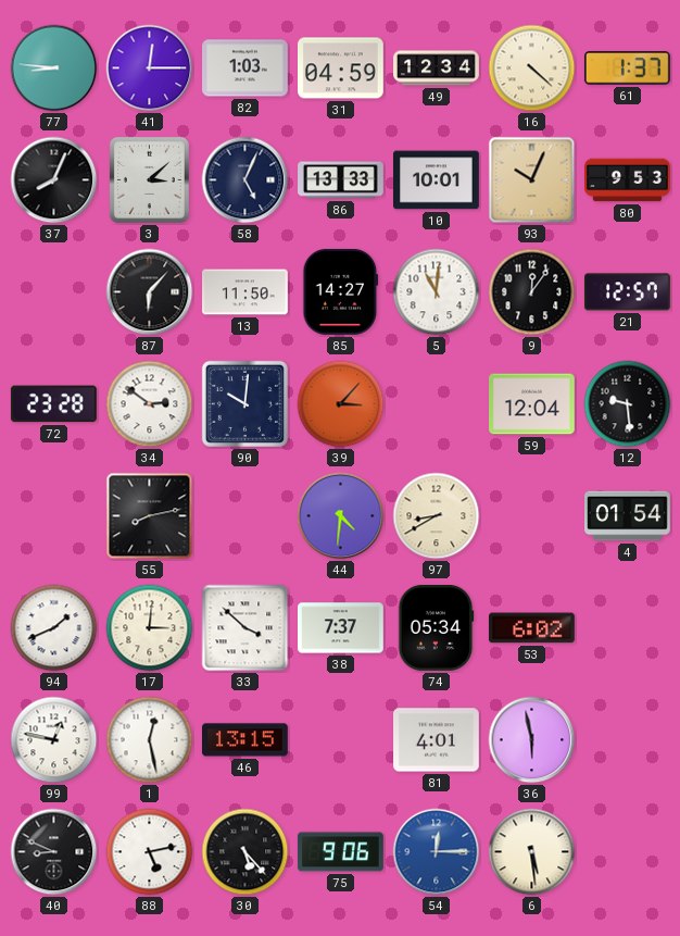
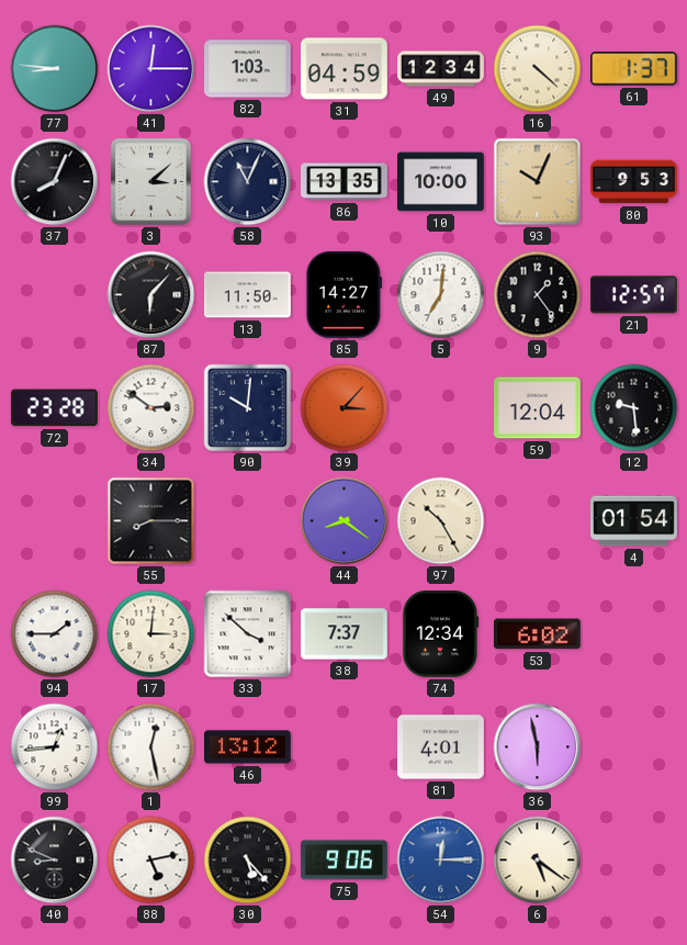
58: 5:04 -> 11:04
86: 13:33 -> 13:35
10: 10:01 -> 10:00
5: 11:01 -> 7:01
9: 12:06 -> 1:24
55: 8:13 -> 8:15
44: 4:31 -> 8:21
97: 8:40 -> 10:25
94: 1:41 -> 1:45
74: 05:34 -> 12:34
99: 12:47 -> 12:44
46: 13:15 -> 13:12
6: 5:29 -> 5:21
